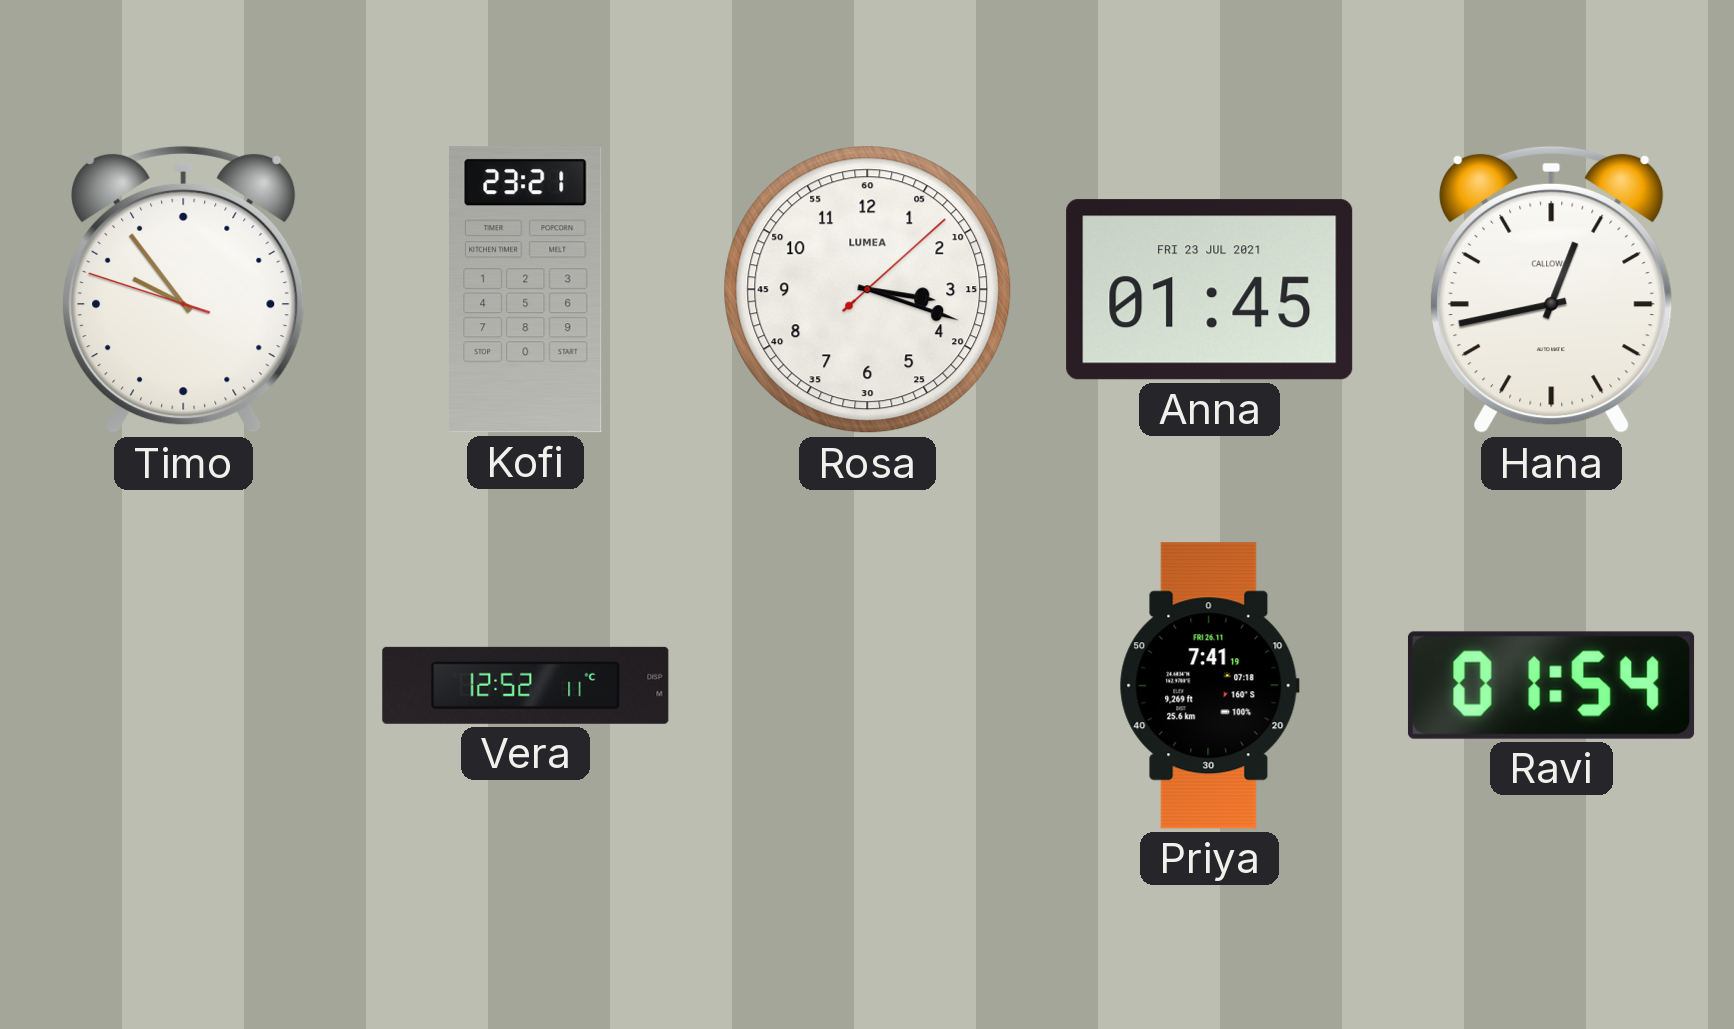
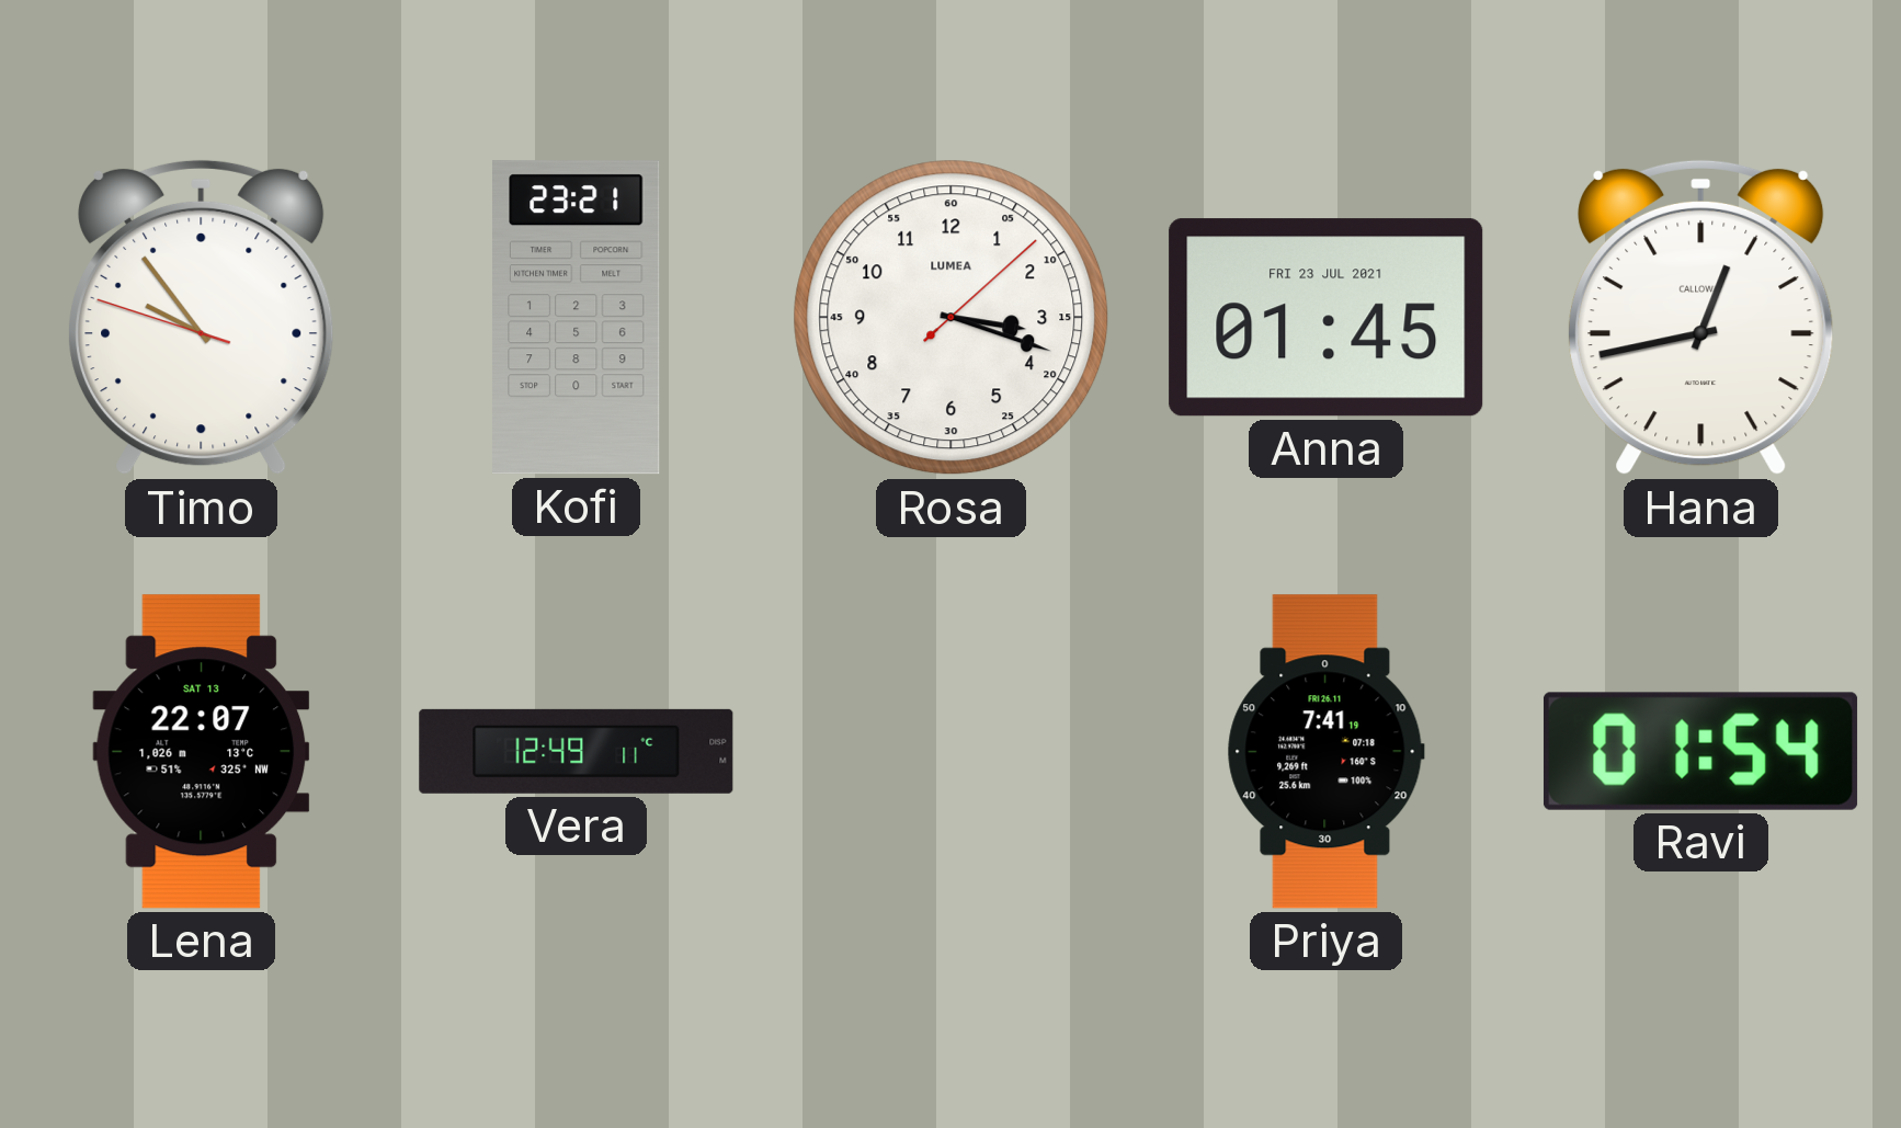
Lena: none -> 22:07
Vera: 12:52 -> 12:49
